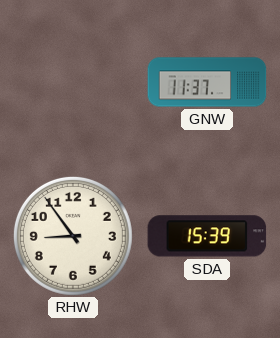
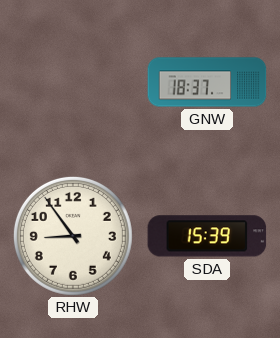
GNW: 11:37 -> 18:37
